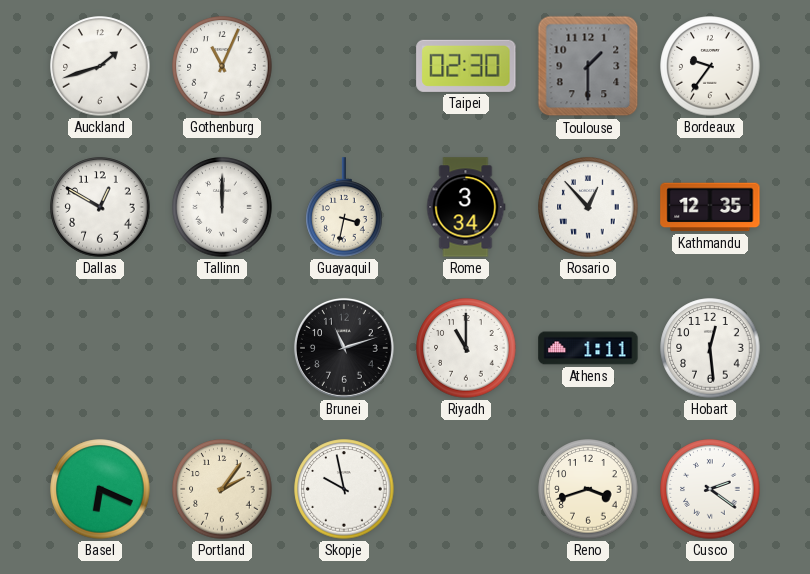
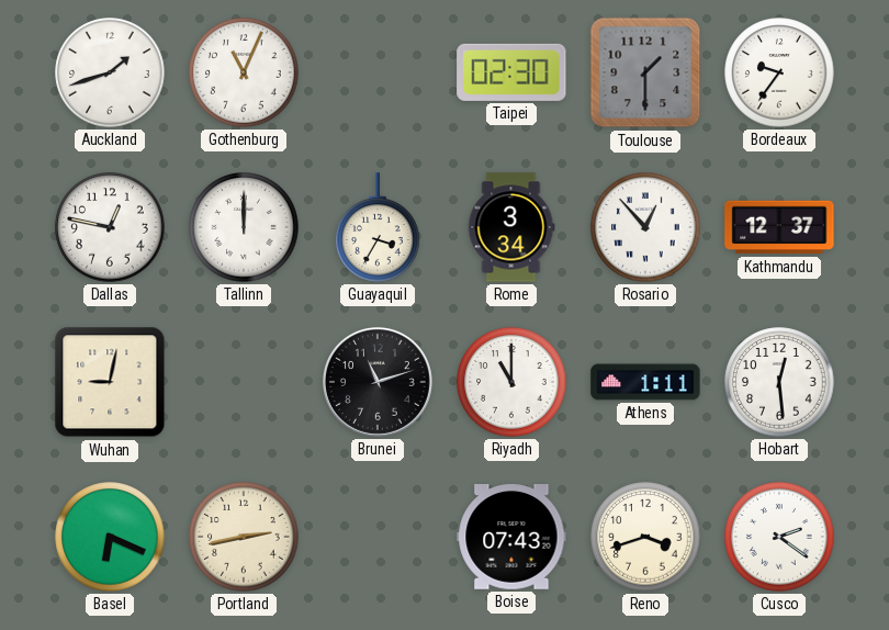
Dallas: 12:50 -> 12:47
Guayaquil: 3:32 -> 3:35
Kathmandu: 12:35 -> 12:37
Wuhan: none -> 9:02
Portland: 2:06 -> 2:43
Skopje: 9:58 -> none
Boise: none -> 07:43
